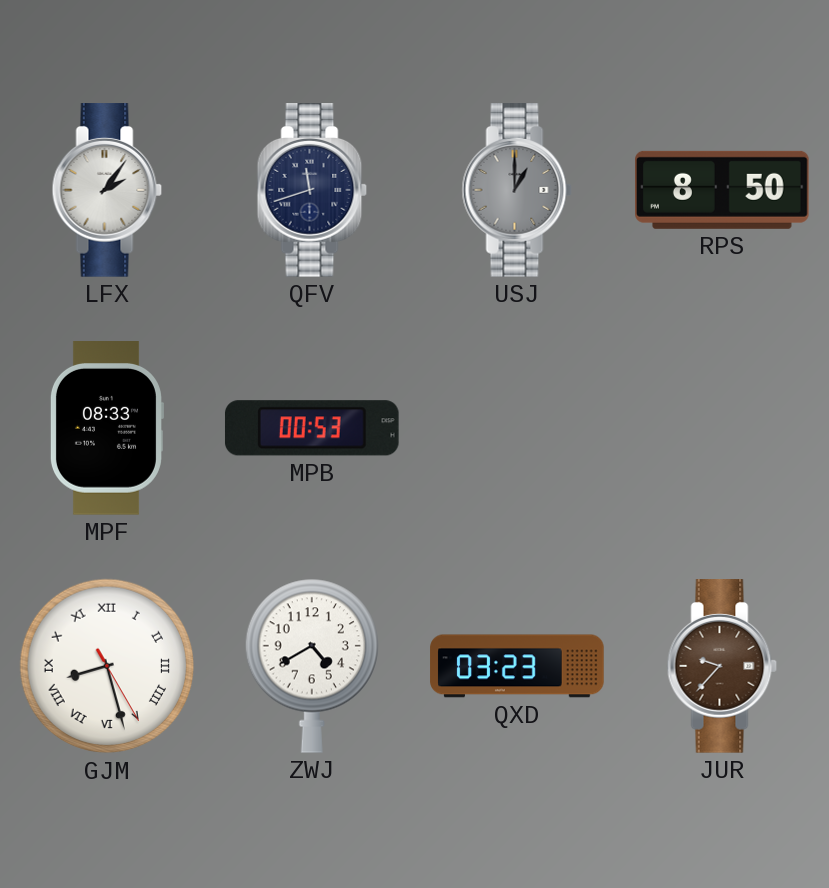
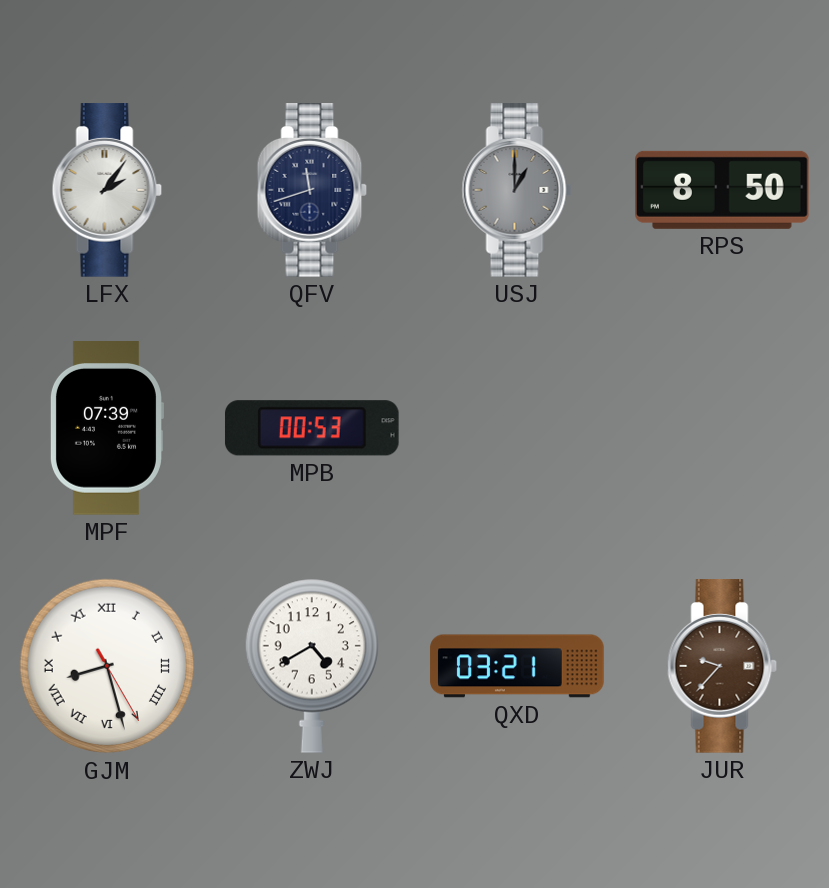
MPF: 08:33 -> 07:39
QXD: 03:23 -> 03:21
